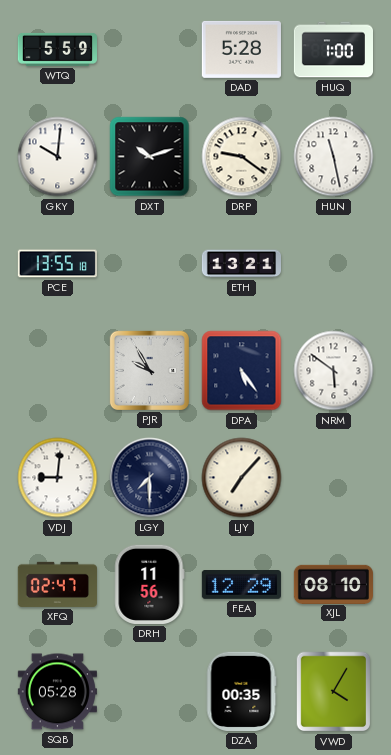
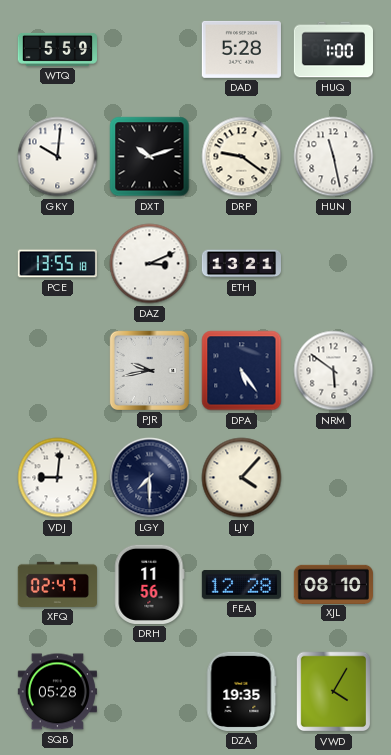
DAZ: none -> 3:11
PJR: 9:55 -> 9:43
LJY: 7:07 -> 4:07
FEA: 12:29 -> 12:28
DZA: 00:35 -> 19:35
